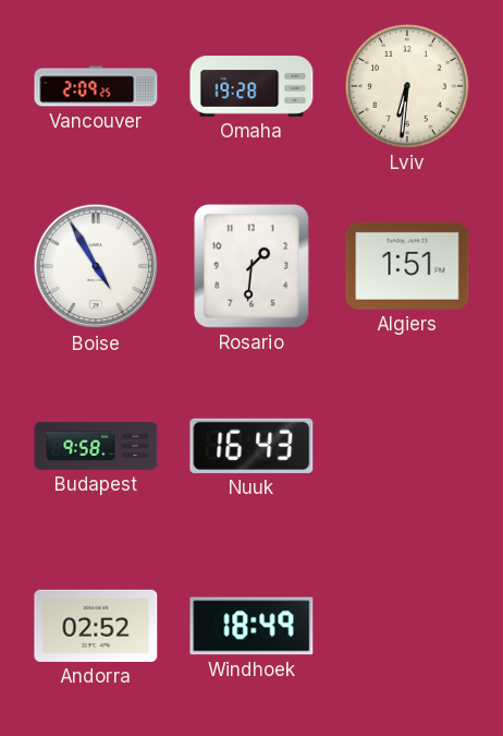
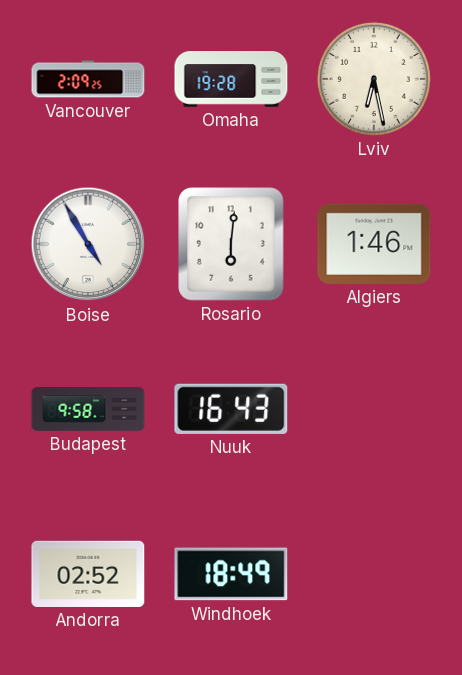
Lviv: 6:31 -> 6:28
Rosario: 1:31 -> 6:01
Algiers: 1:51 -> 1:46
